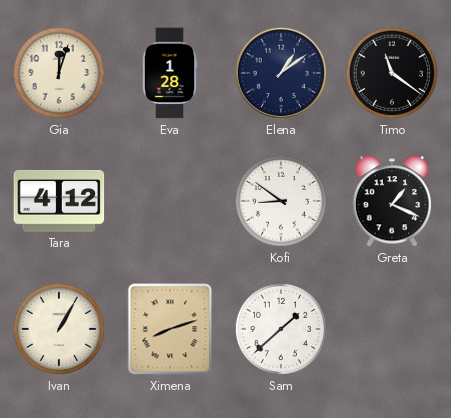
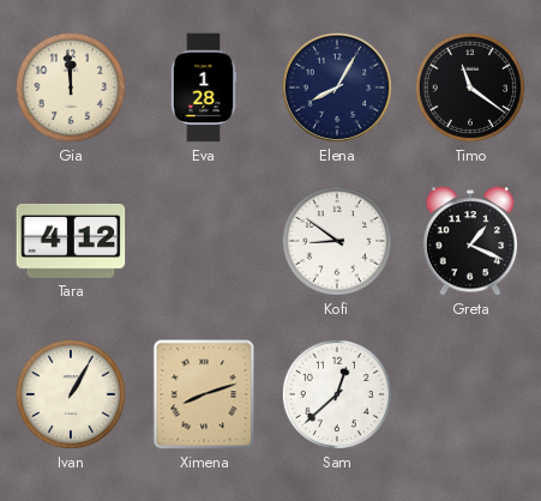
Gia: 12:03 -> 11:59
Elena: 1:09 -> 8:05
Sam: 1:38 -> 12:38
